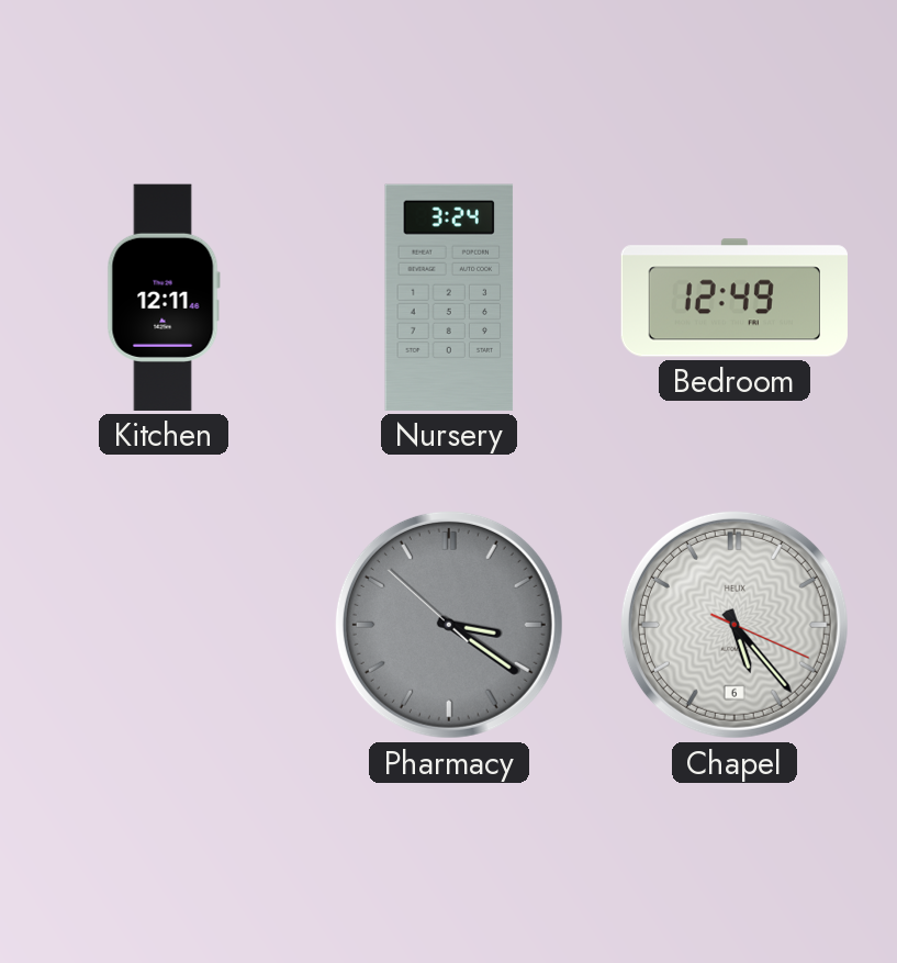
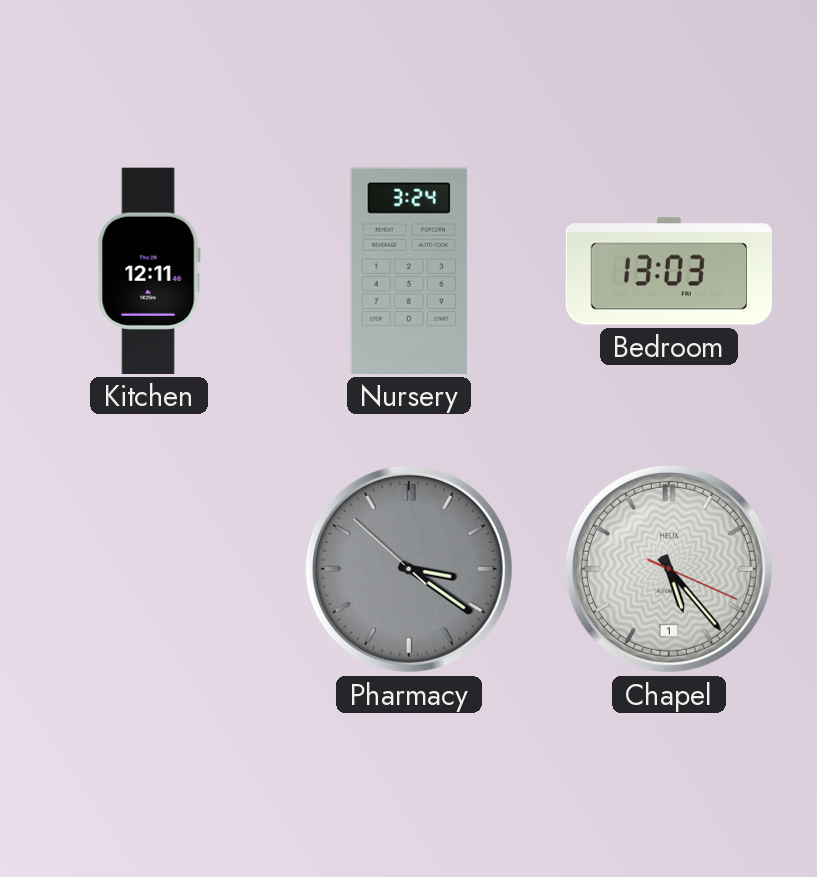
Bedroom: 12:49 -> 13:03
Chapel date: 6 -> 1
